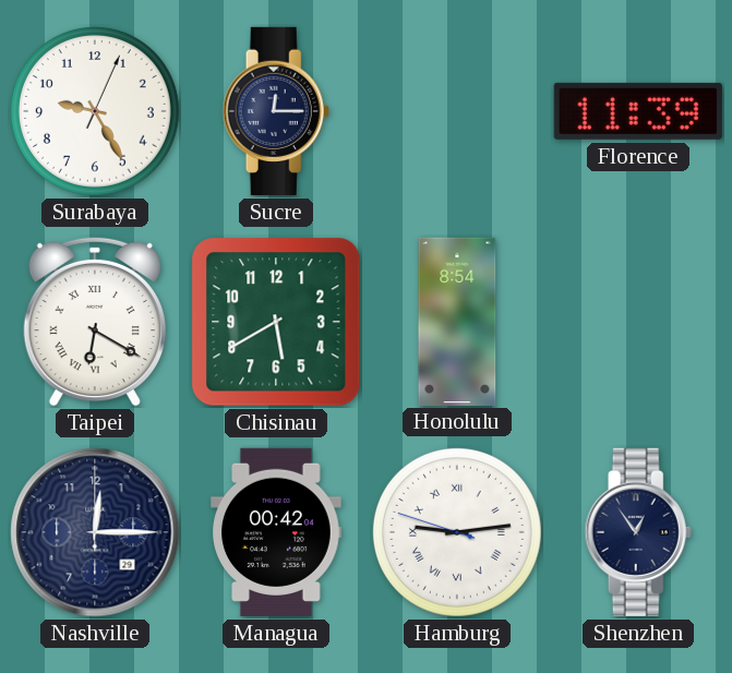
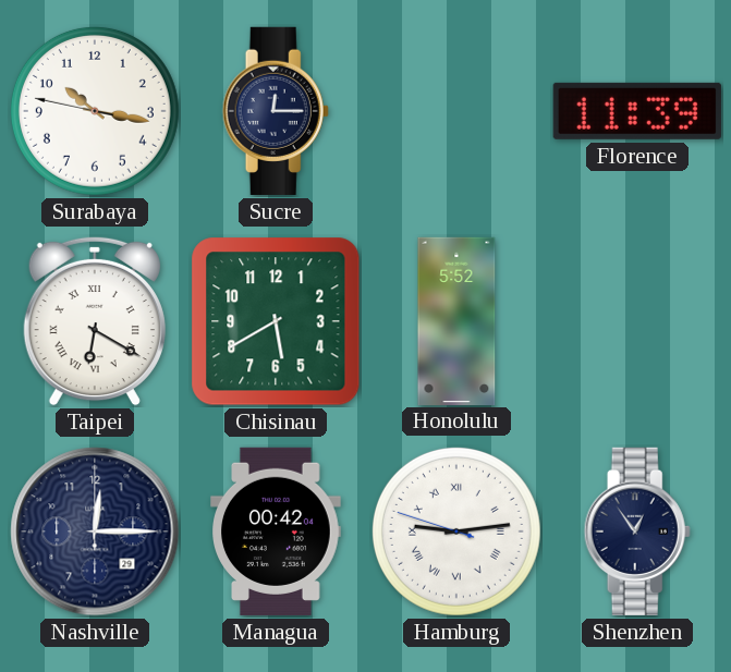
Surabaya: 9:25 -> 10:16
Honolulu: 8:54 -> 5:52
